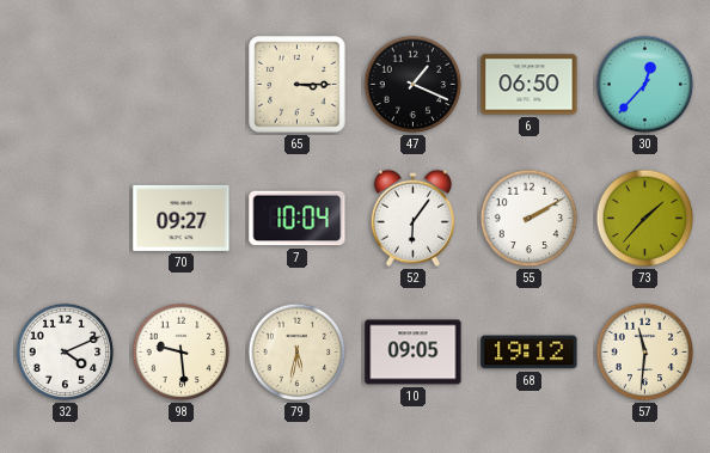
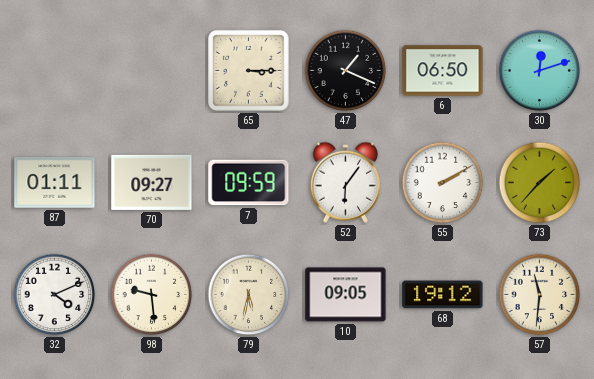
30: 12:37 -> 12:12
87: none -> 01:11
7: 10:04 -> 09:59
